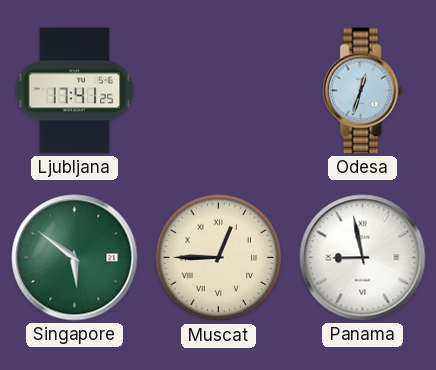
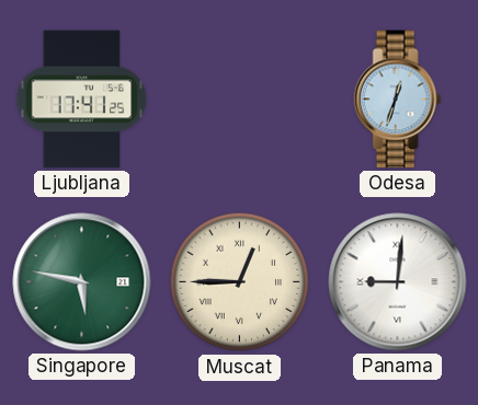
Singapore: 5:51 -> 5:47
Panama: 8:58 -> 9:01
